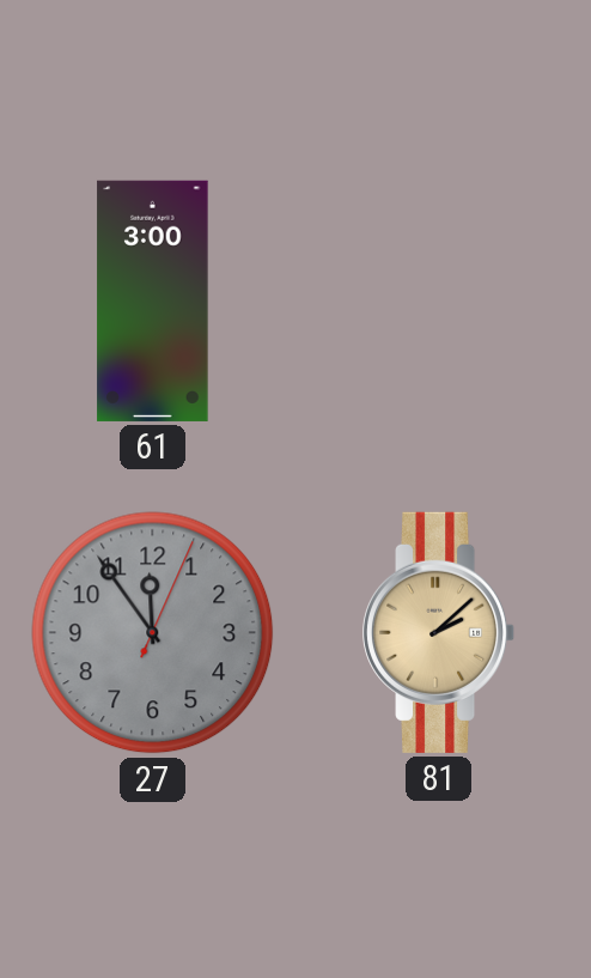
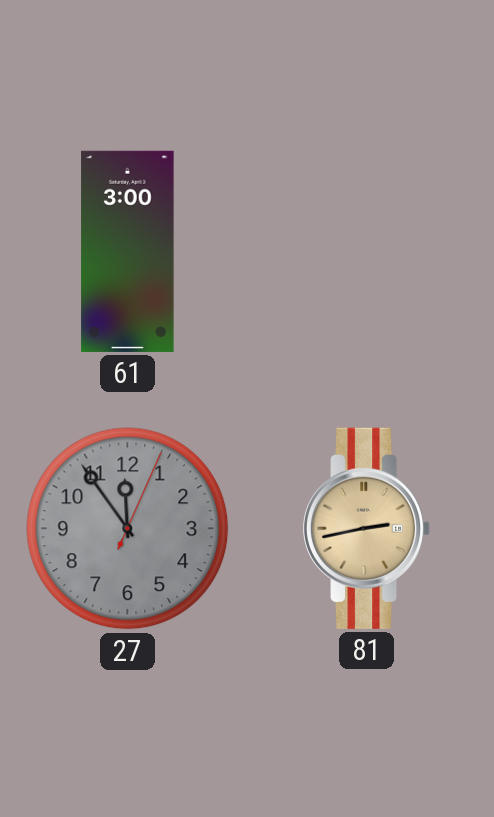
81: 2:08 -> 2:43
